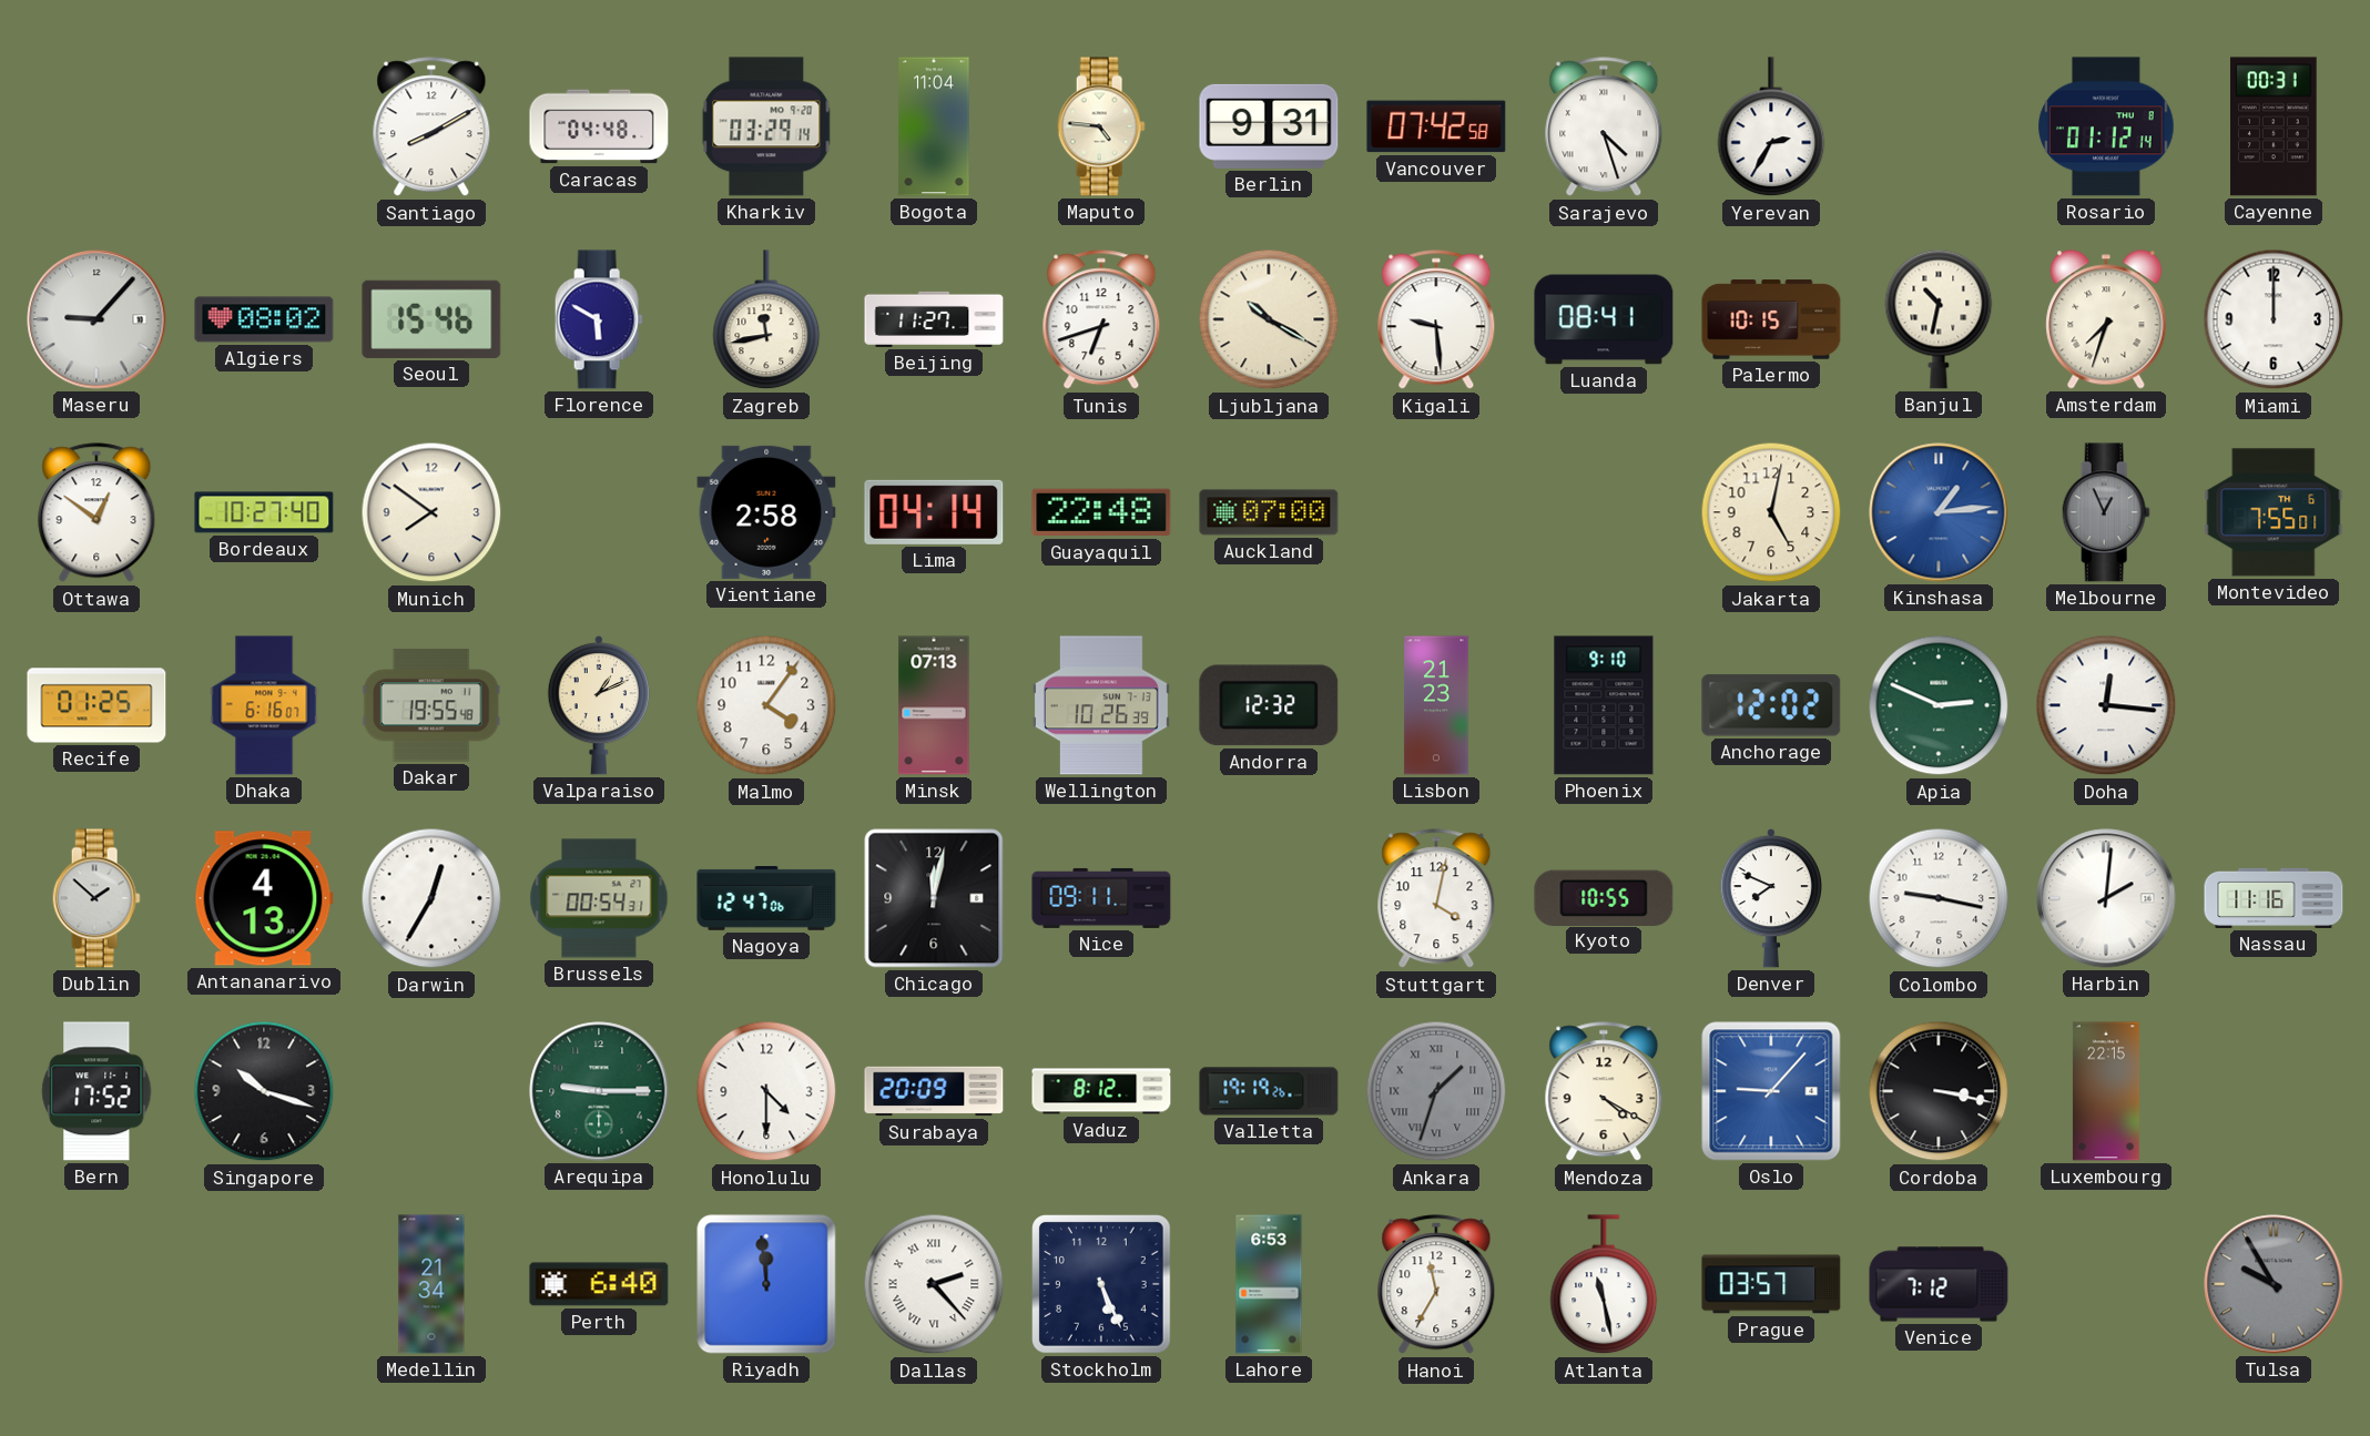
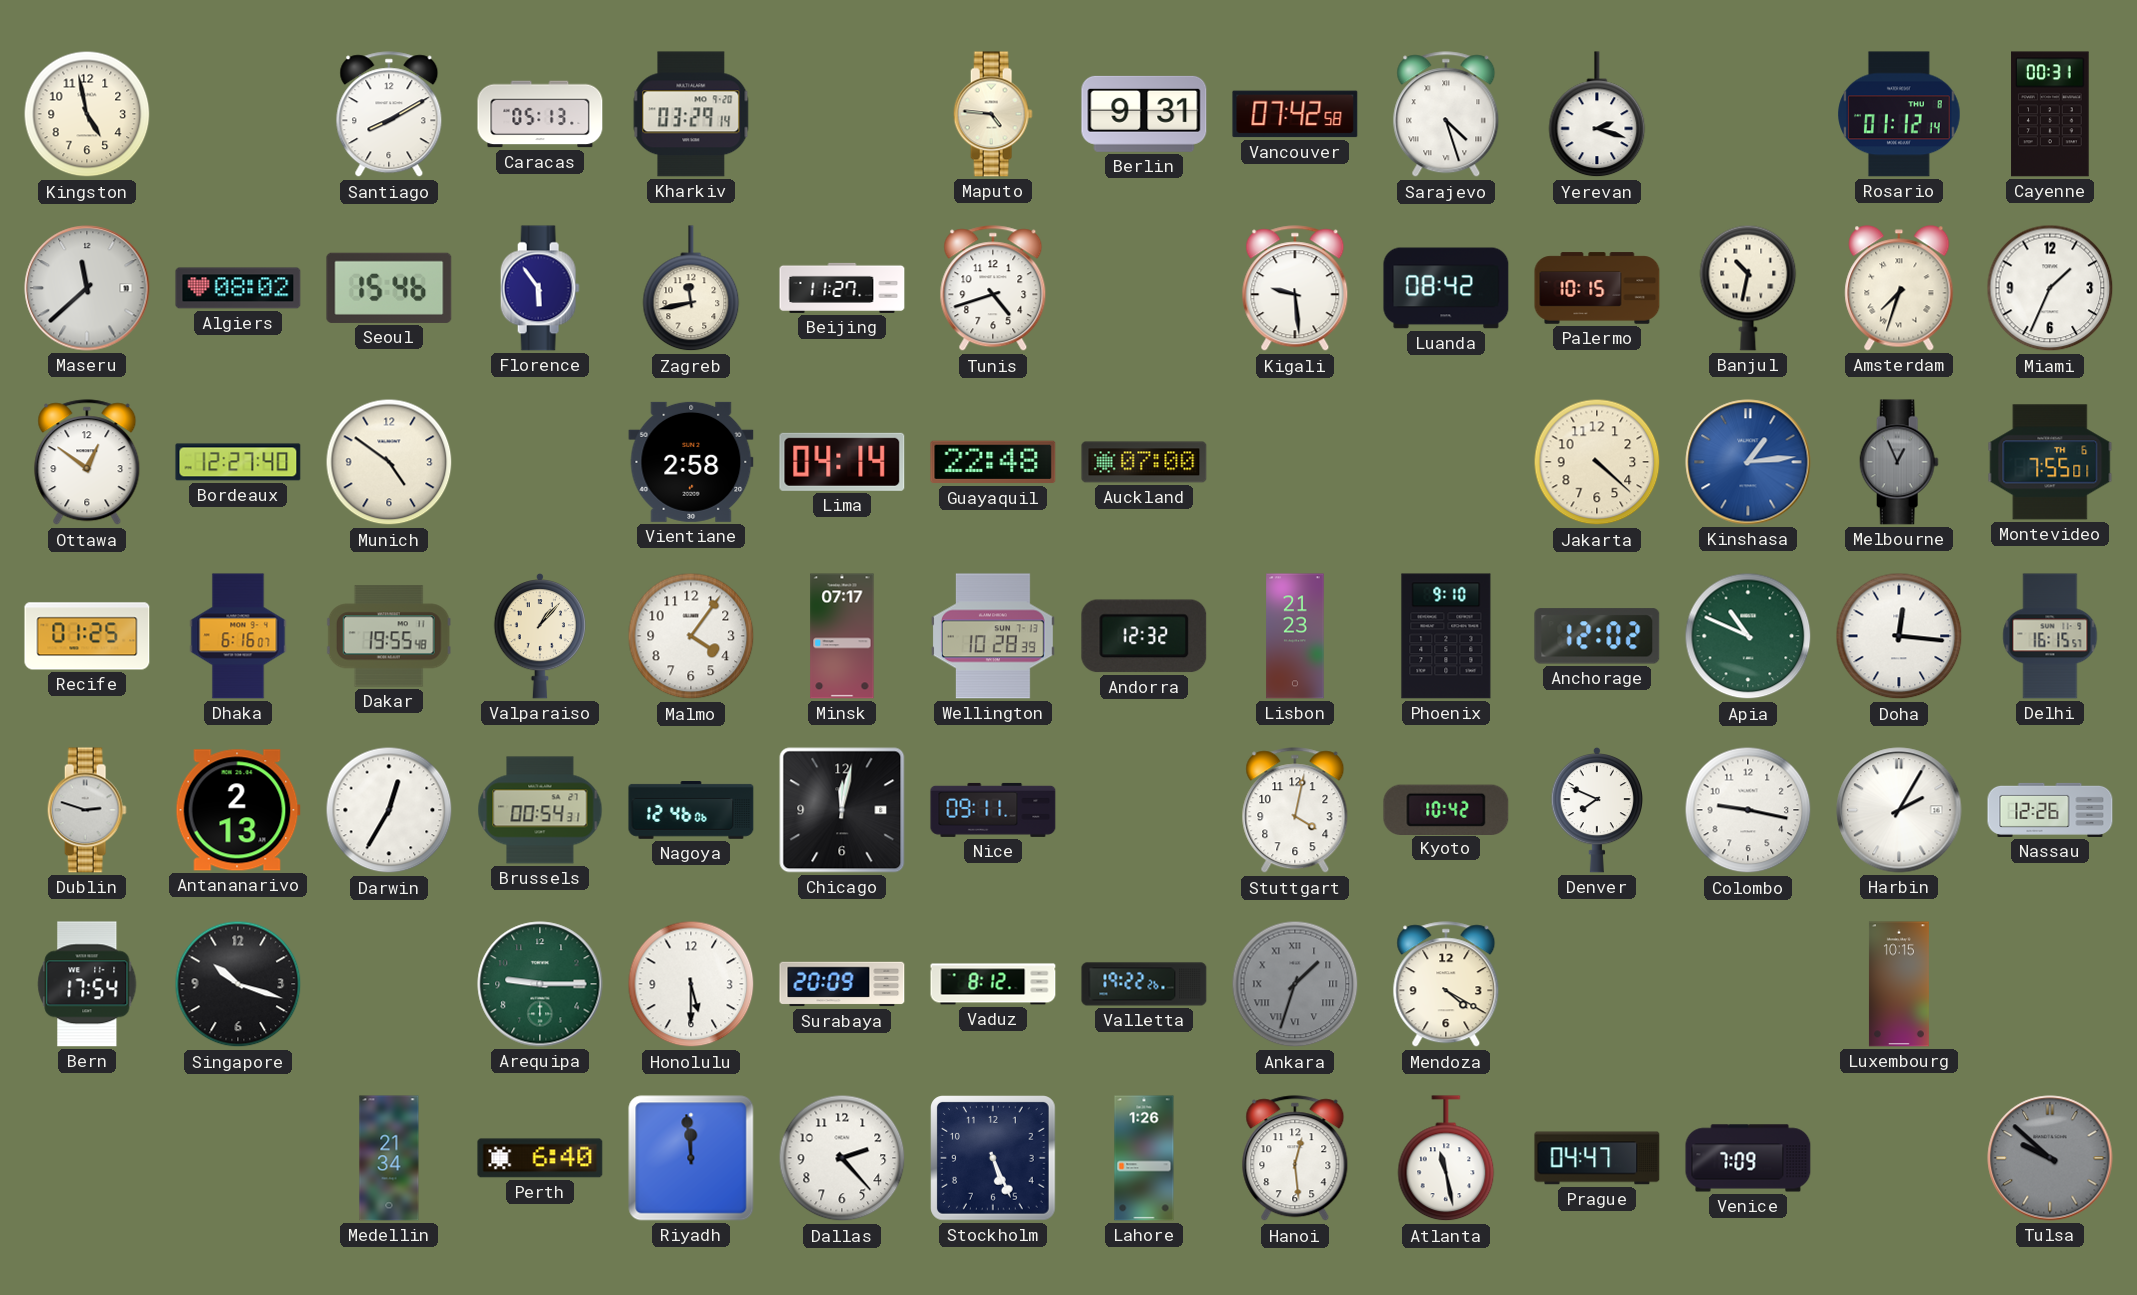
Kingston: none -> 4:58
Caracas: 04:48 -> 05:13
Bogota: 11:04 -> none
Yerevan: 2:35 -> 2:18
Maseru: 9:07 -> 11:38
Florence: 5:50 -> 5:54
Tunis: 6:42 -> 4:42
Ljubljana: 10:20 -> none
Luanda: 08:41 -> 08:42
Miami: 12:00 -> 1:34
Bordeaux: 10:27 -> 12:27
Munich: 7:51 -> 4:51
Jakarta: 5:02 -> 4:22
Valparaiso: 1:11 -> 1:07
Minsk: 07:13 -> 07:17
Wellington: 10:26 -> 10:28
Apia: 2:49 -> 10:49
Delhi: none -> 16:15
Dublin: 1:52 -> 2:48
Antananarivo: 4:13 -> 2:13
Nagoya: 12:47 -> 12:46
Kyoto: 10:55 -> 10:42
Harbin: 2:01 -> 2:05
Nassau: 11:16 -> 12:26
Bern: 17:52 -> 17:54
Honolulu: 4:30 -> 5:30
Valletta: 19:19 -> 19:22
Oslo: 9:07 -> none
Cordoba: 3:17 -> none
Luxembourg: 22:15 -> 10:15
Dallas numerals: Roman -> Arabic
Lahore: 6:53 -> 1:26
Hanoi: 11:35 -> 12:29
Prague: 03:57 -> 04:47
Venice: 7:12 -> 7:09
Tulsa: 9:55 -> 9:52
